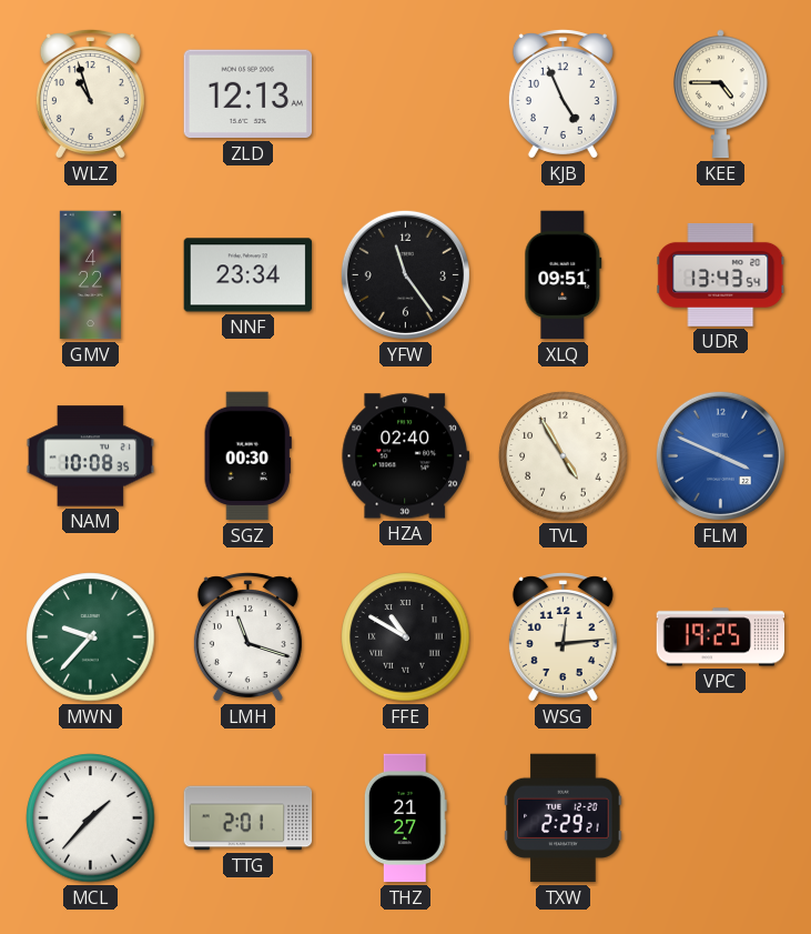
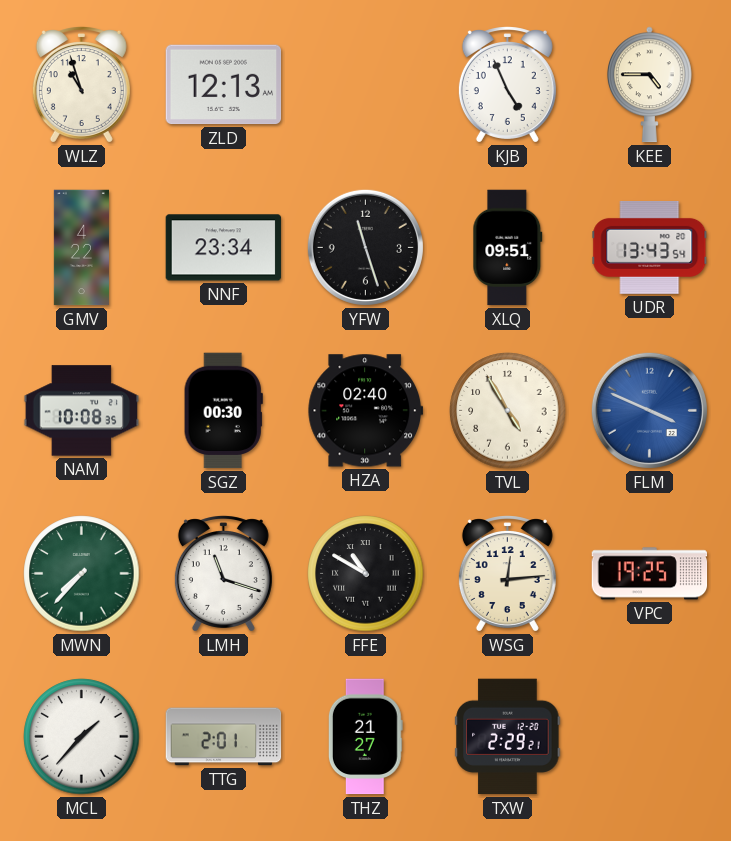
YFW: 11:24 -> 11:27
MWN: 9:37 -> 7:37
